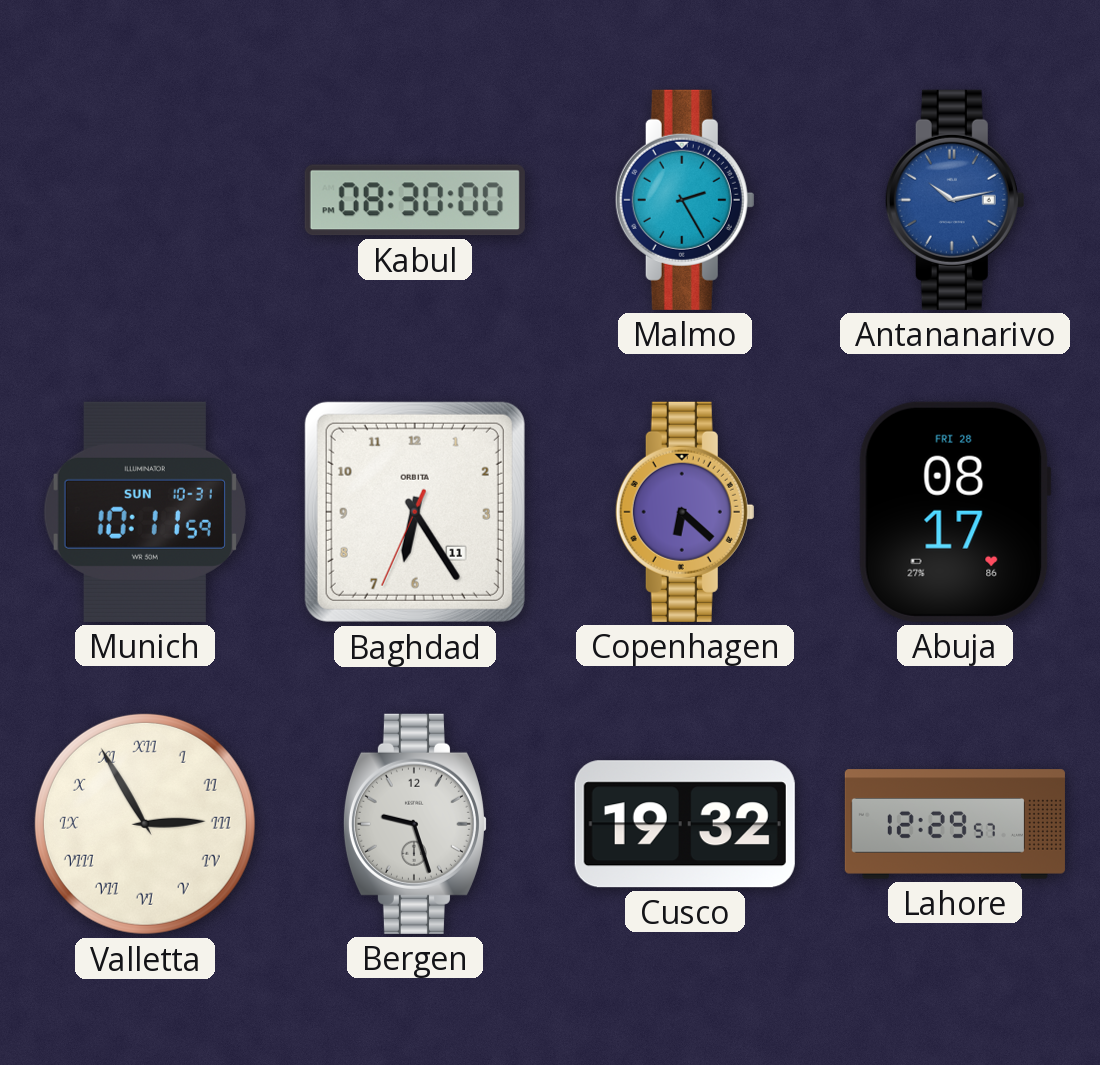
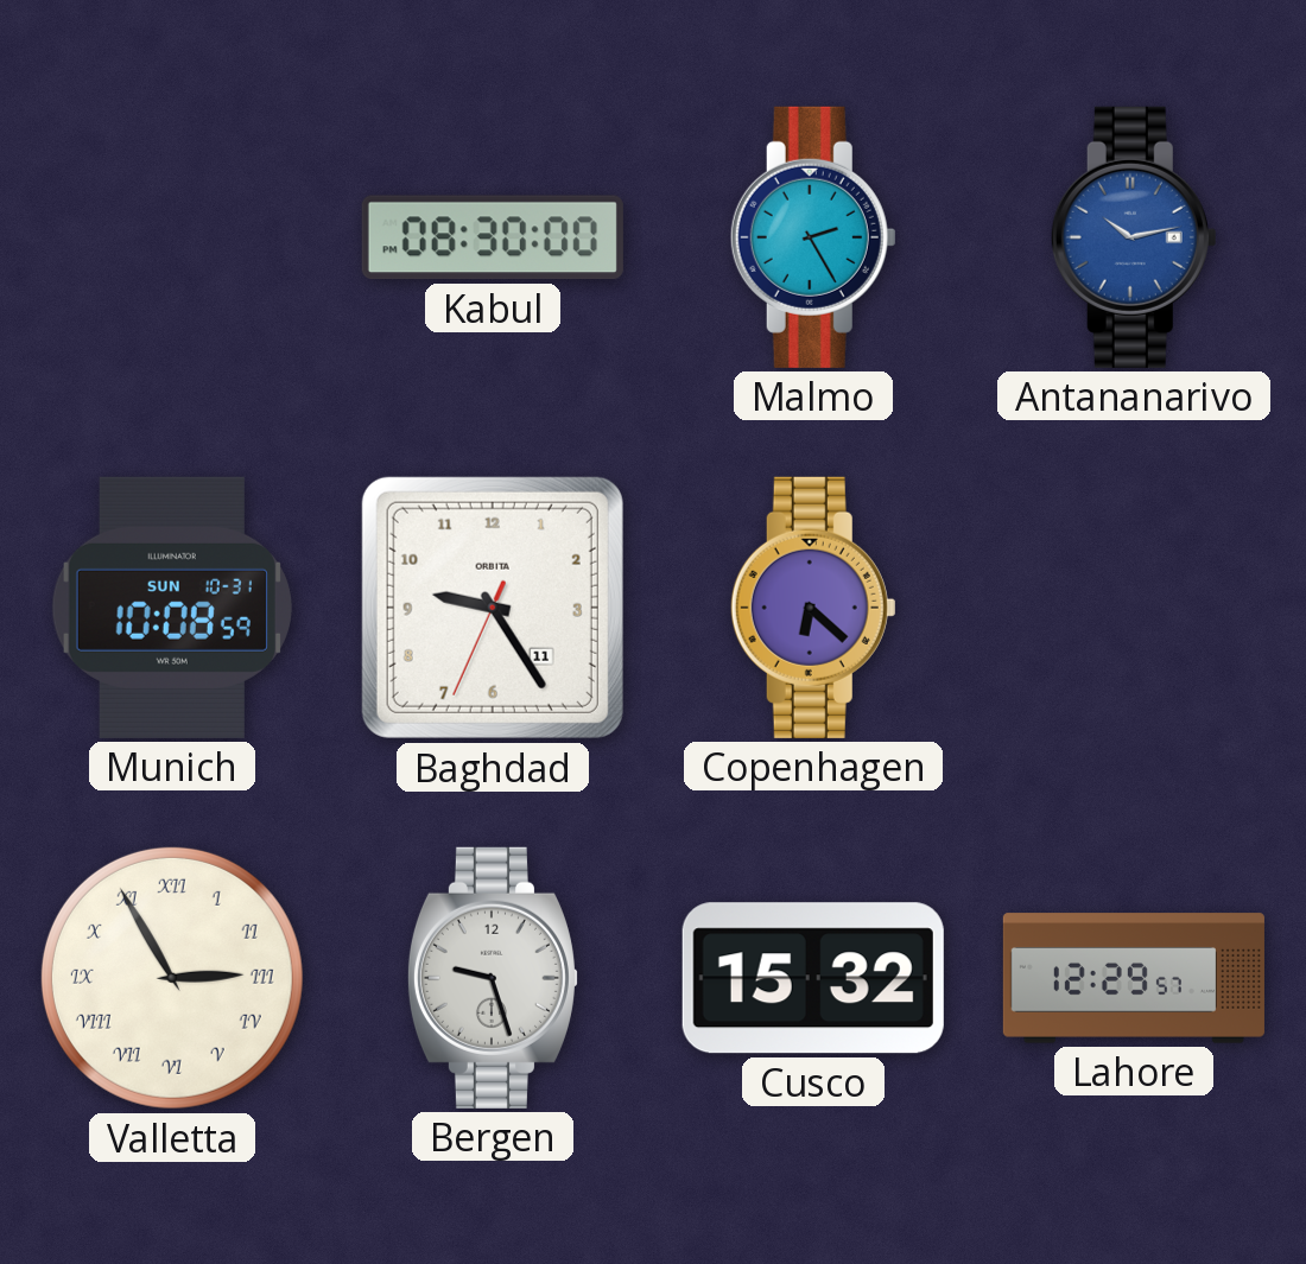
Munich: 10:11 -> 10:08
Baghdad: 6:24 -> 9:24
Abuja: 08:17 -> none
Cusco: 19:32 -> 15:32
